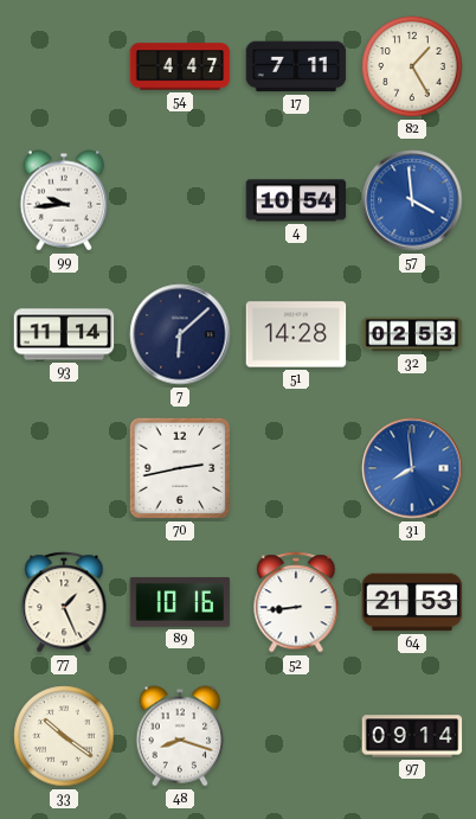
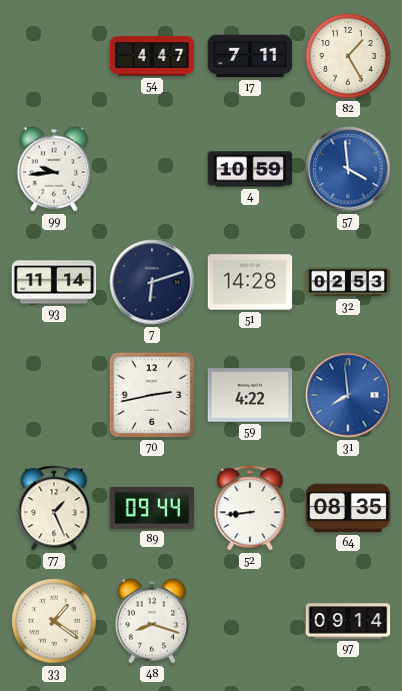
4: 10:54 -> 10:59
7: 6:08 -> 6:12
59: none -> 4:22
89: 10:16 -> 09:44
64: 21:53 -> 08:35
33: 10:21 -> 1:21
